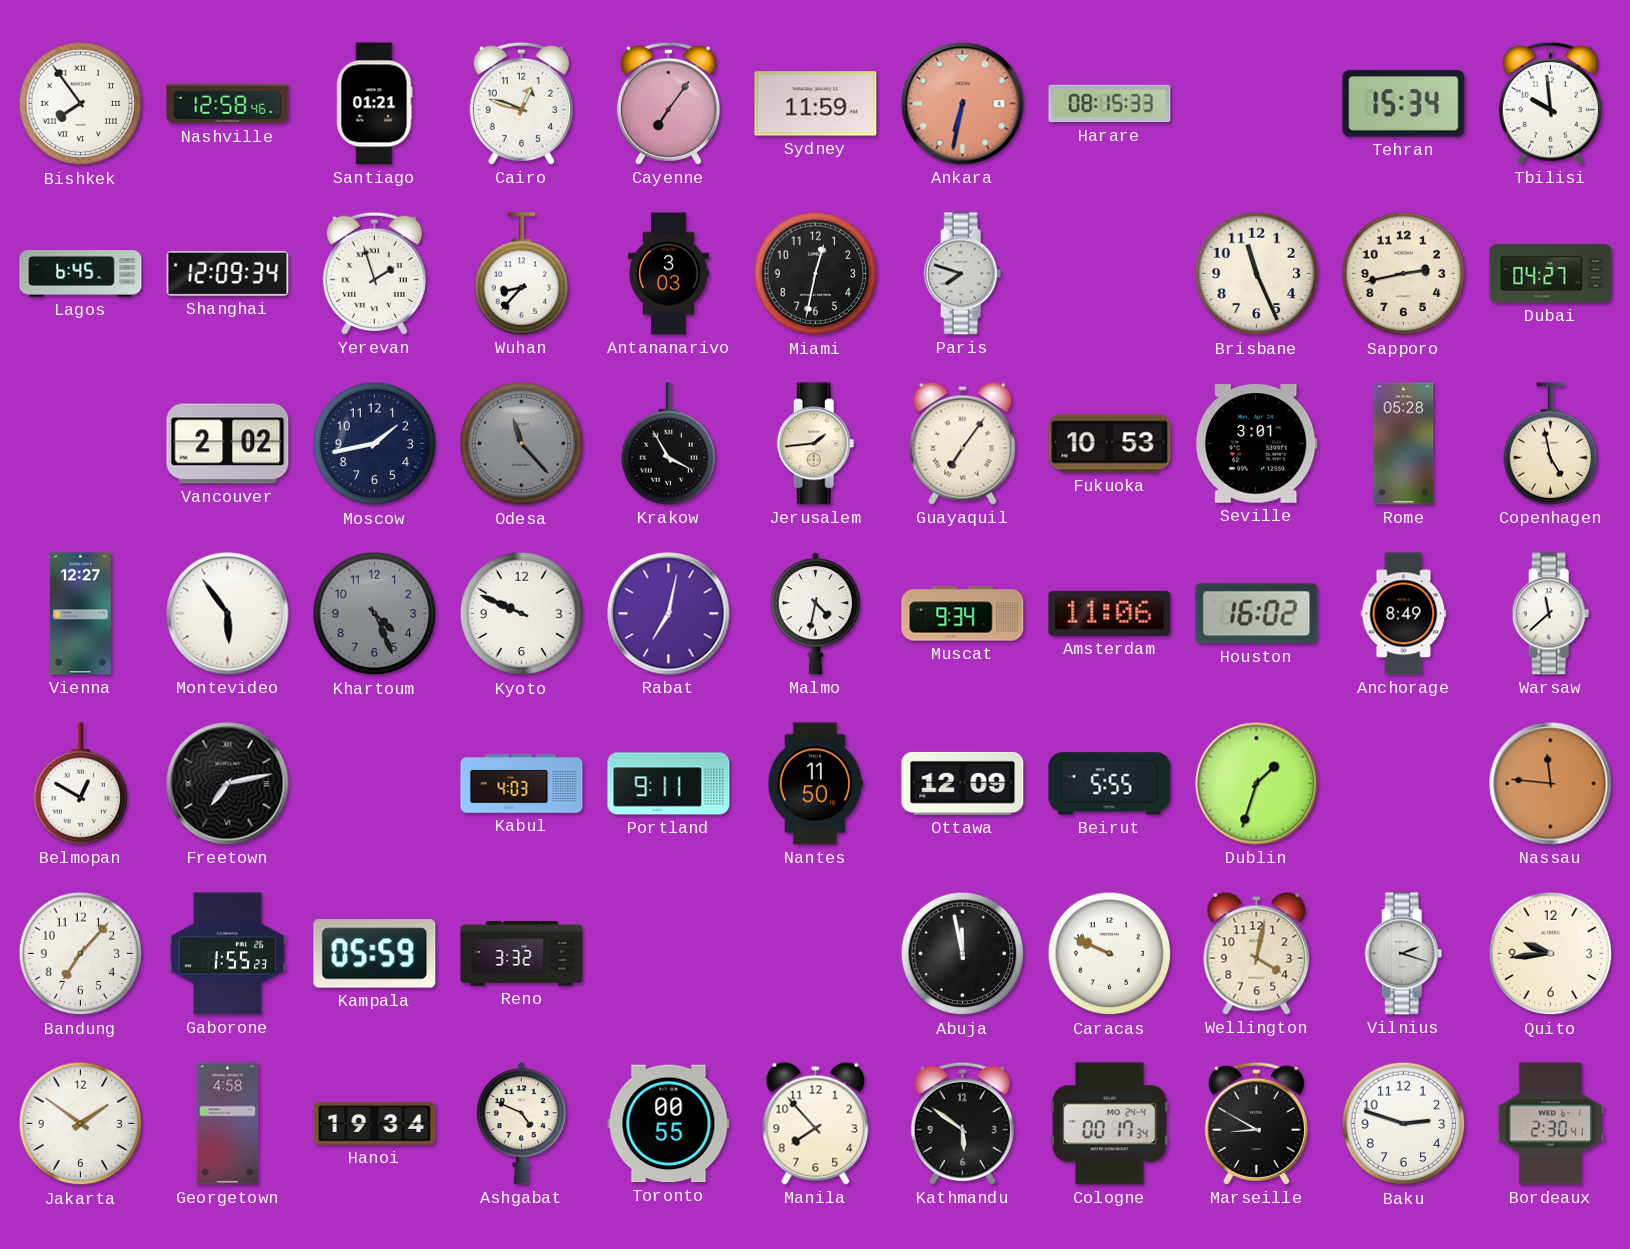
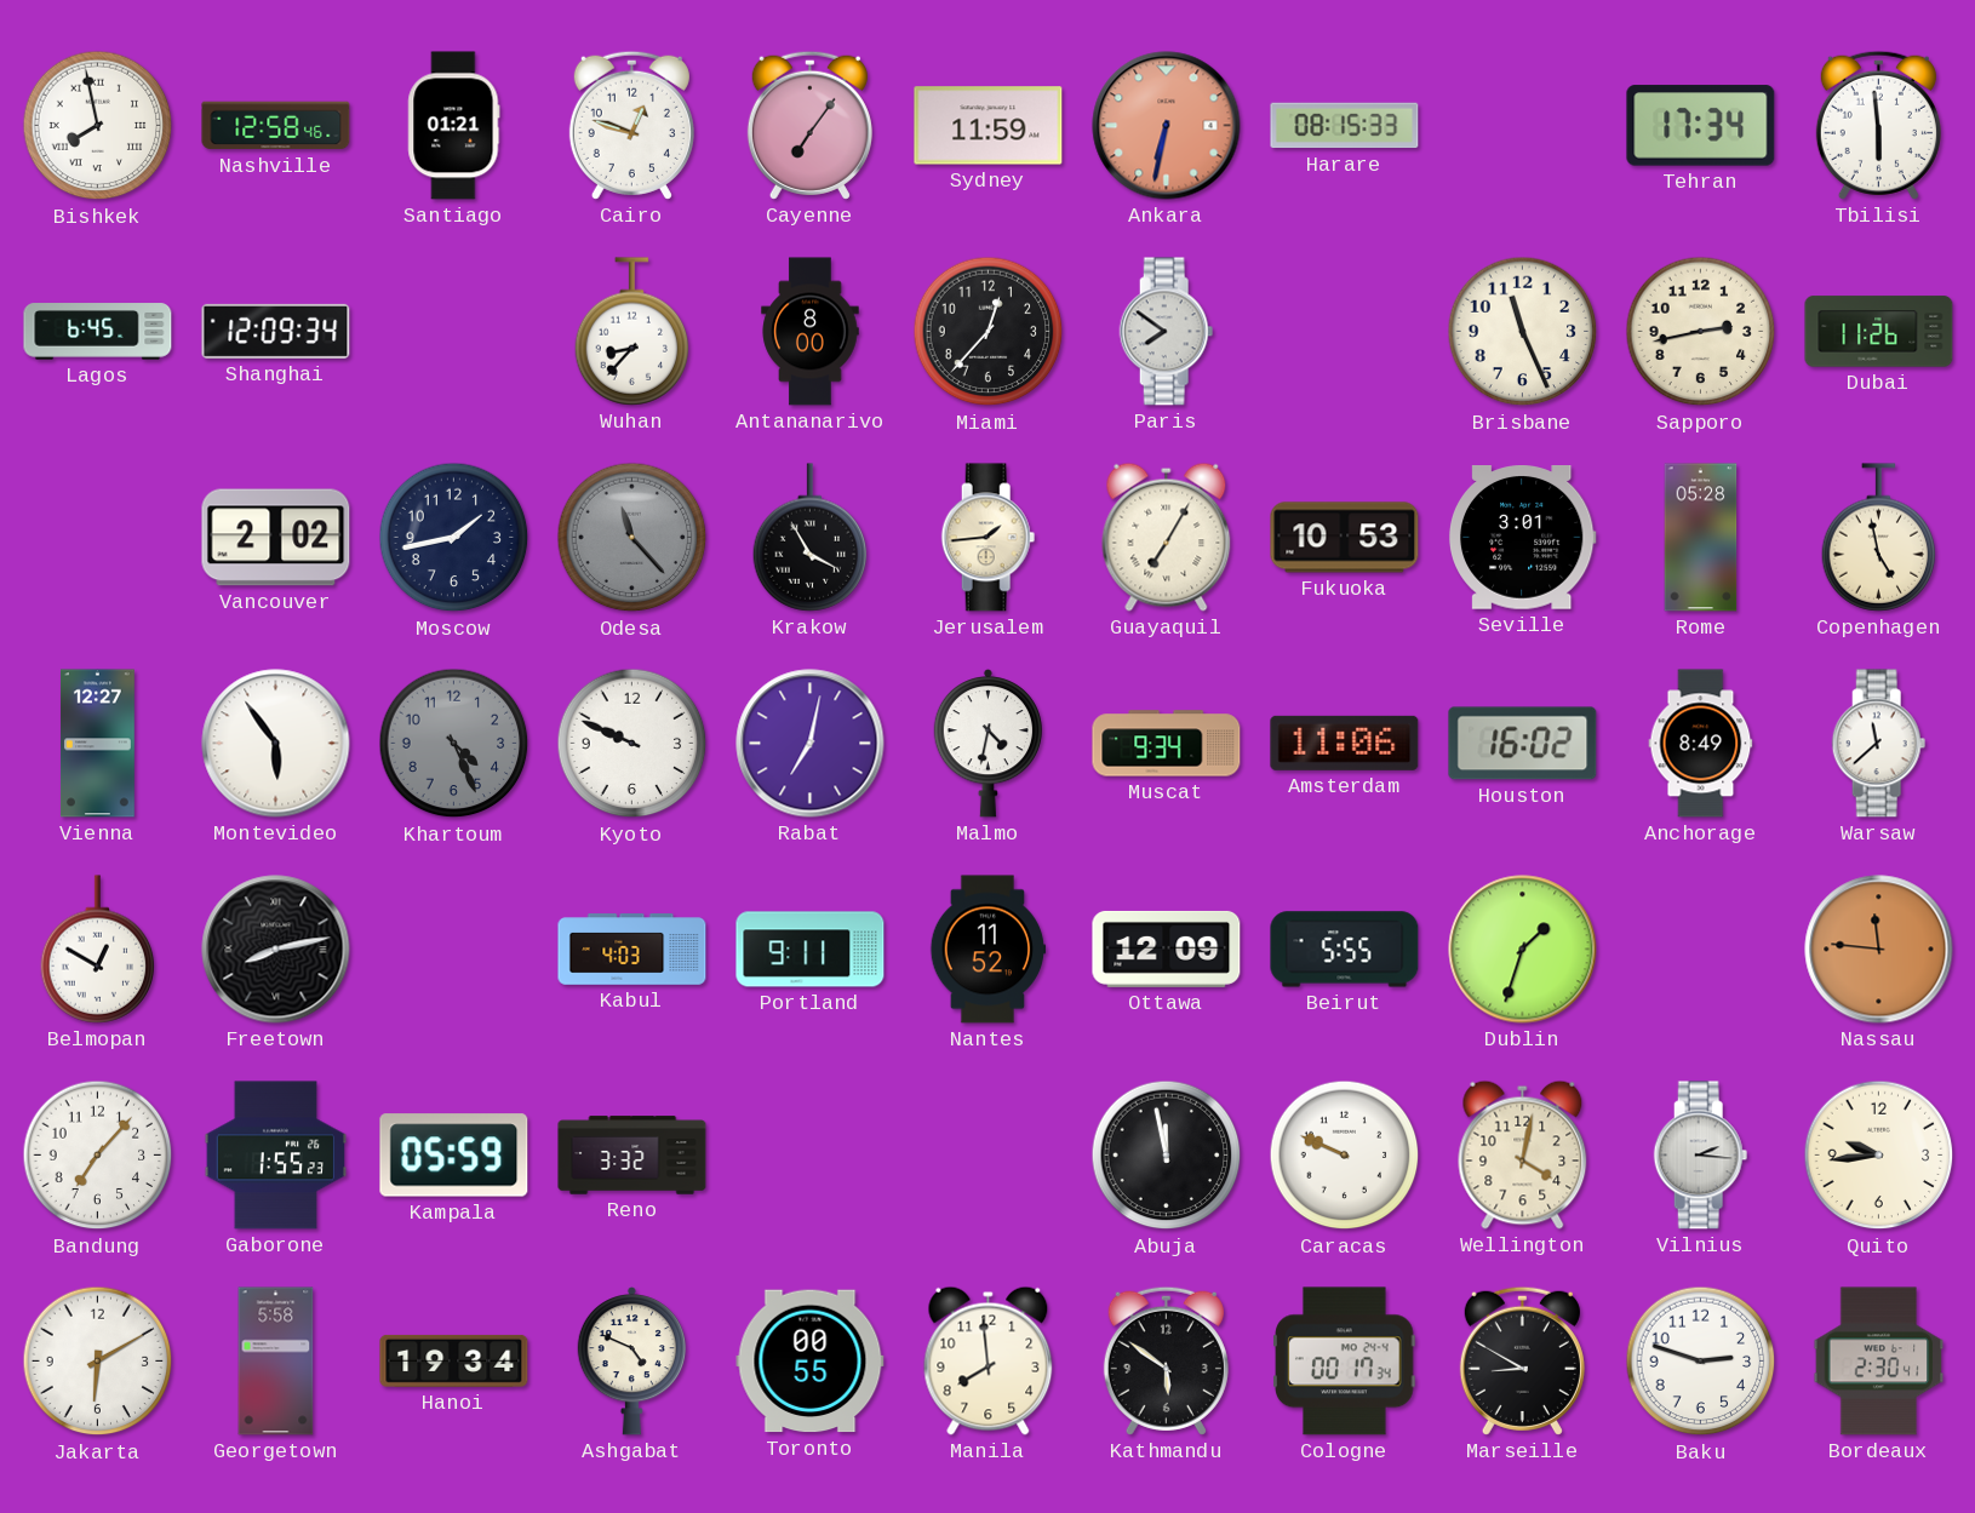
Bishkek: 7:54 -> 7:58
Tehran: 15:34 -> 17:34
Tbilisi: 9:59 -> 5:59
Yerevan: 1:57 -> none
Antananarivo: 3:03 -> 8:00
Miami: 12:32 -> 12:37
Paris: 7:48 -> 7:51
Dubai: 04:27 -> 11:26
Guayaquil: 7:06 -> 7:05
Freetown: 7:13 -> 8:13
Nantes: 11:50 -> 11:52
Vilnius: 2:18 -> 2:16
Jakarta: 1:51 -> 6:10
Georgetown: 4:58 -> 5:58
Manila: 7:53 -> 7:59
